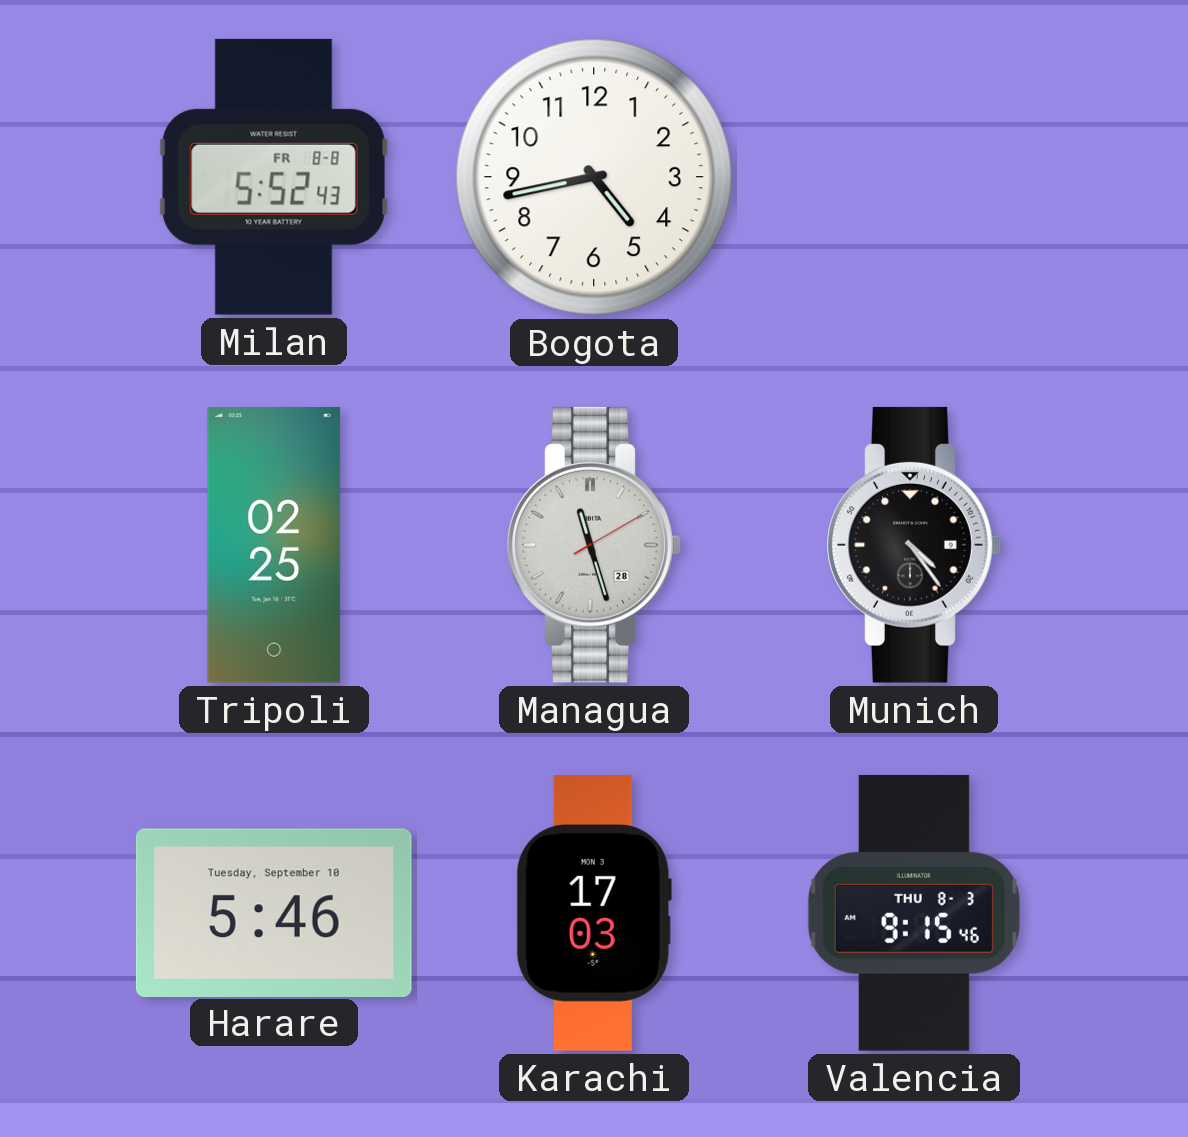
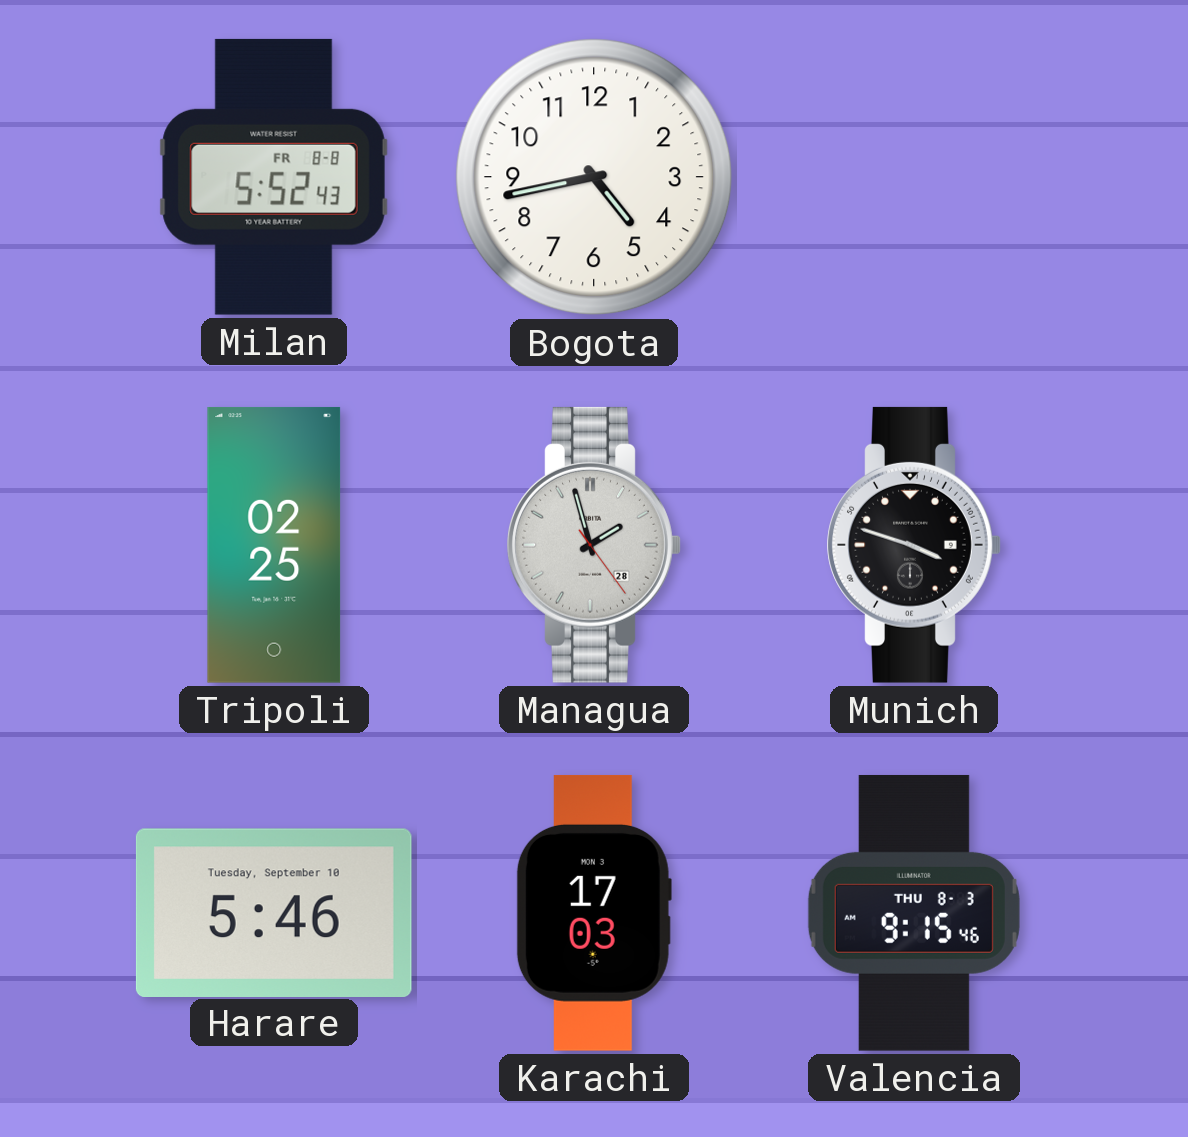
Managua: 11:27 -> 1:57
Munich: 4:24 -> 3:48
